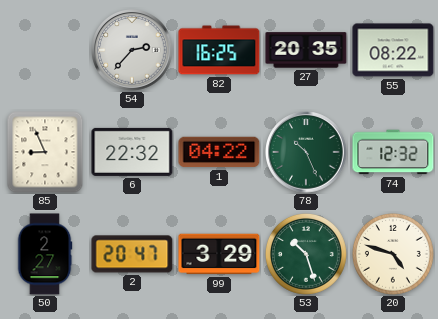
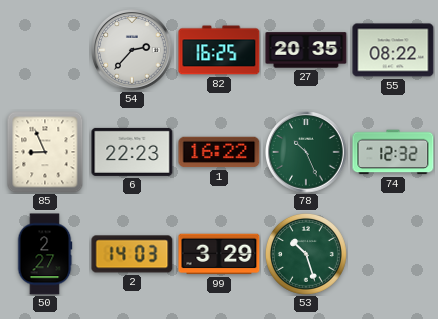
6: 22:32 -> 22:23
1: 04:22 -> 16:22
2: 20:47 -> 14:03
20: 4:48 -> none
